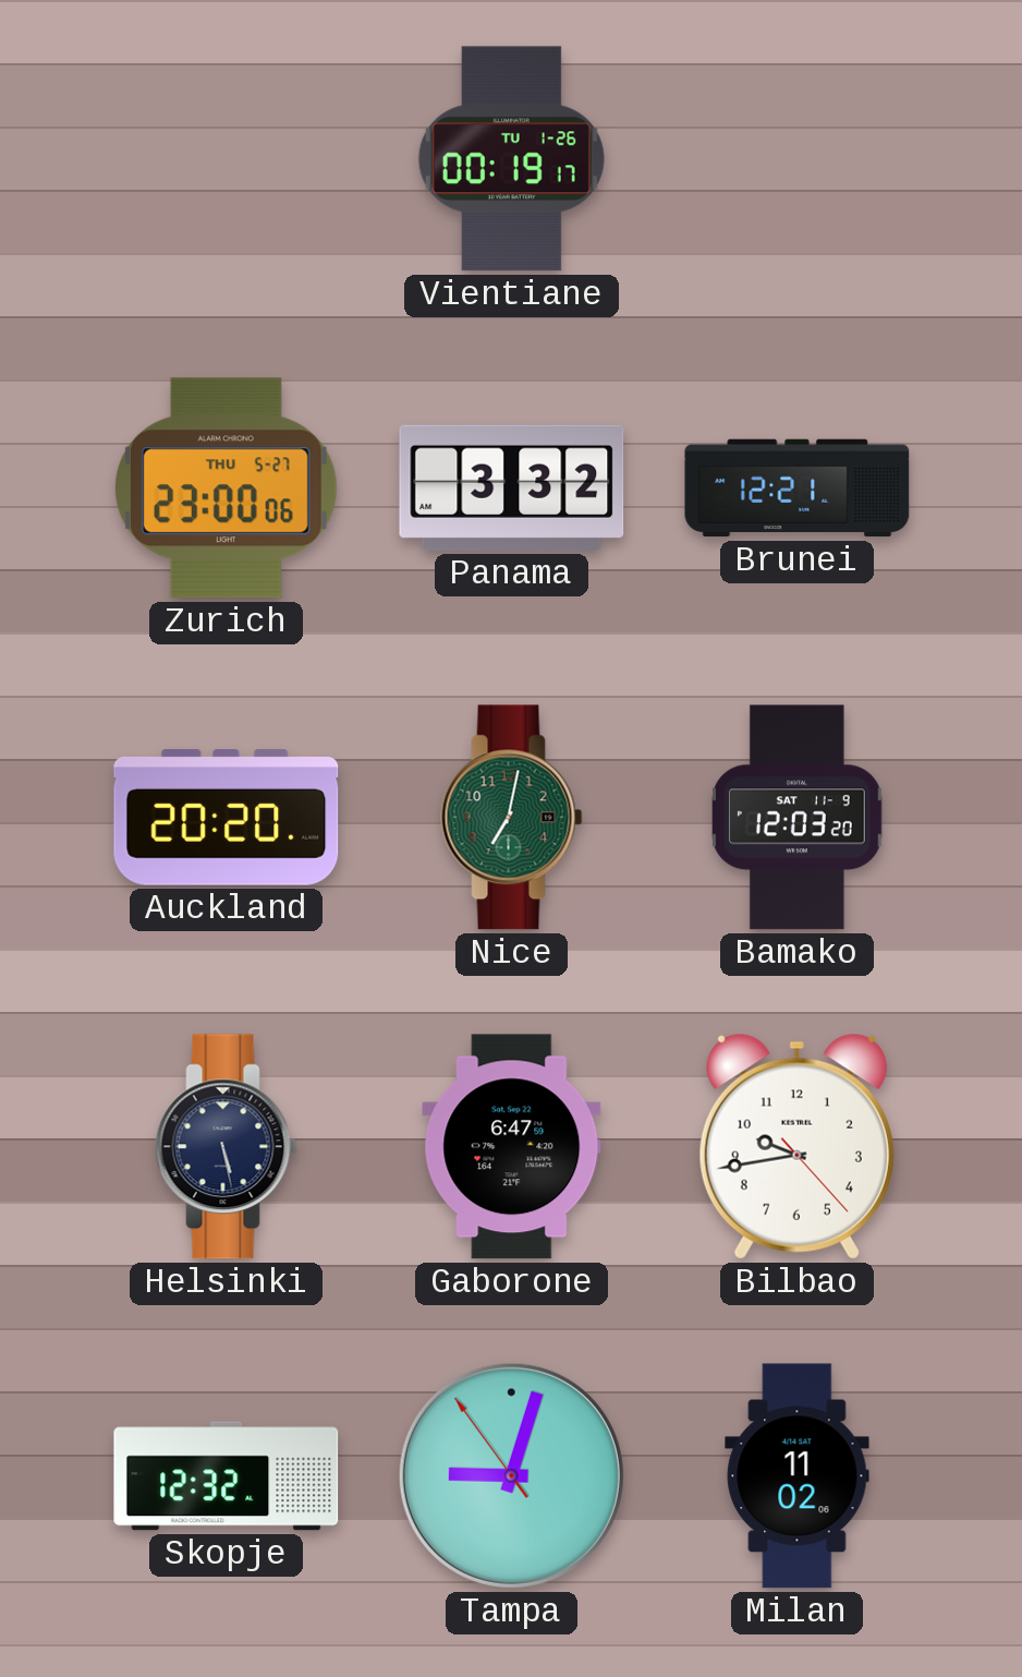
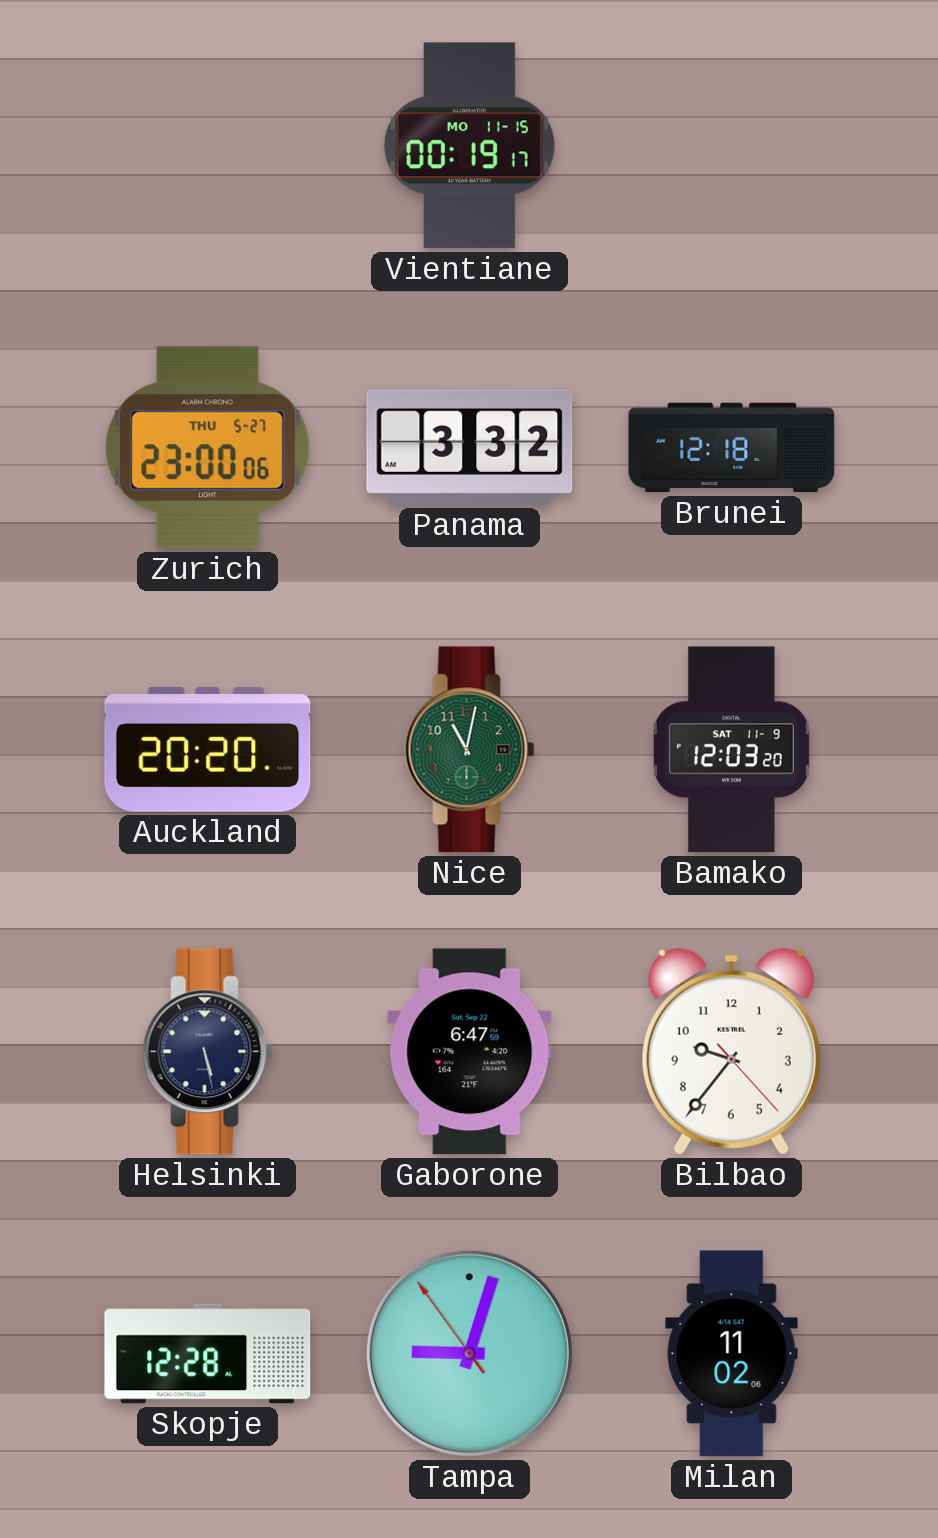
Vientiane date: TU 1-26 -> MO 11-15
Brunei: 12:21 -> 12:18
Nice: 7:02 -> 11:02
Bilbao: 9:43 -> 9:36
Skopje: 12:32 -> 12:28
